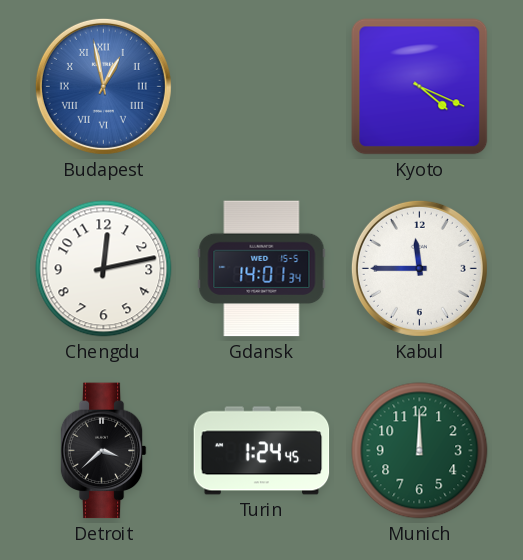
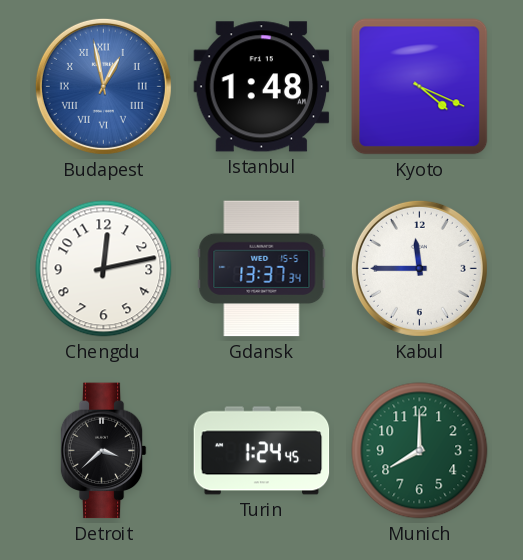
Istanbul: none -> 1:48
Gdansk: 14:01 -> 13:37
Munich: 12:00 -> 8:00
